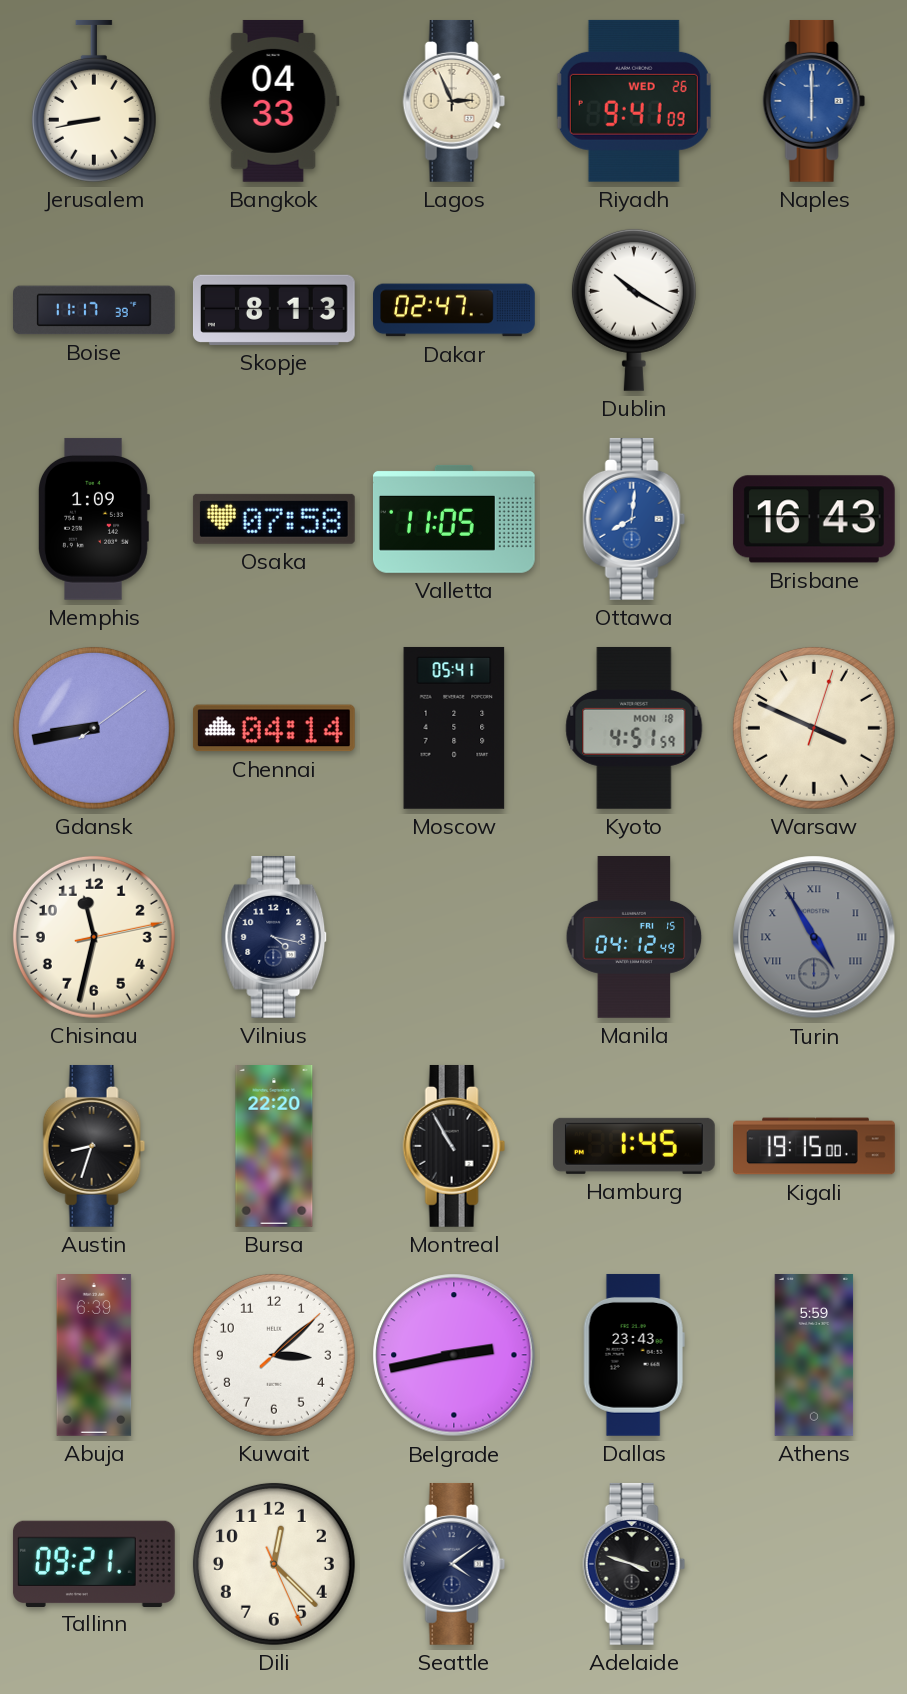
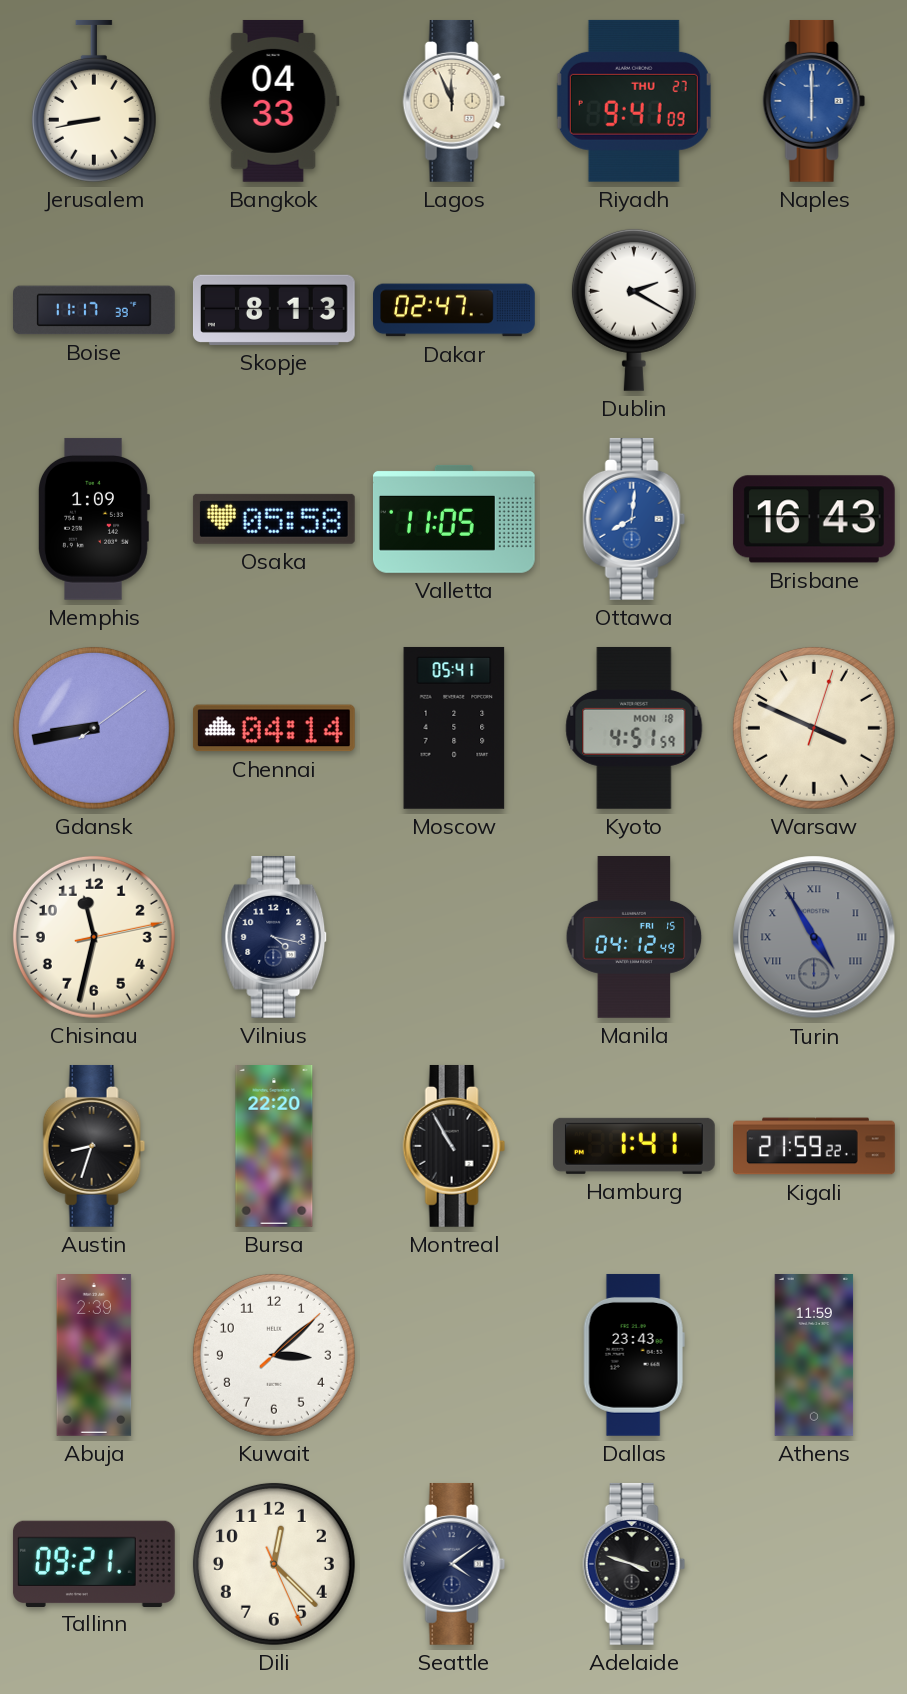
Lagos: 2:56 -> 11:56
Riyadh date: WED 26 -> THU 27
Dublin: 10:20 -> 2:20
Osaka: 07:58 -> 05:58
Hamburg: 1:45 -> 1:41
Kigali: 19:15 -> 21:59
Abuja: 6:39 -> 2:39
Belgrade: 2:43 -> none
Athens: 5:59 -> 11:59
